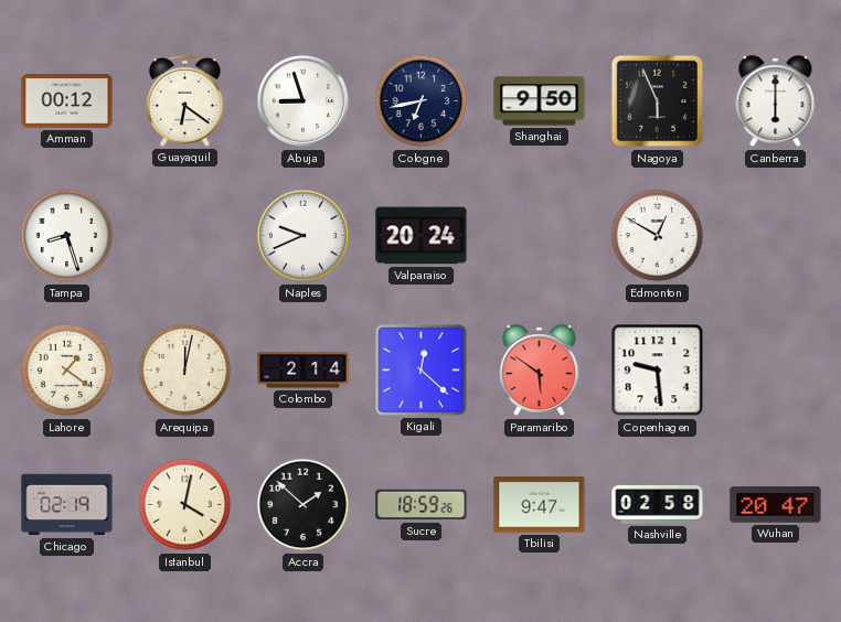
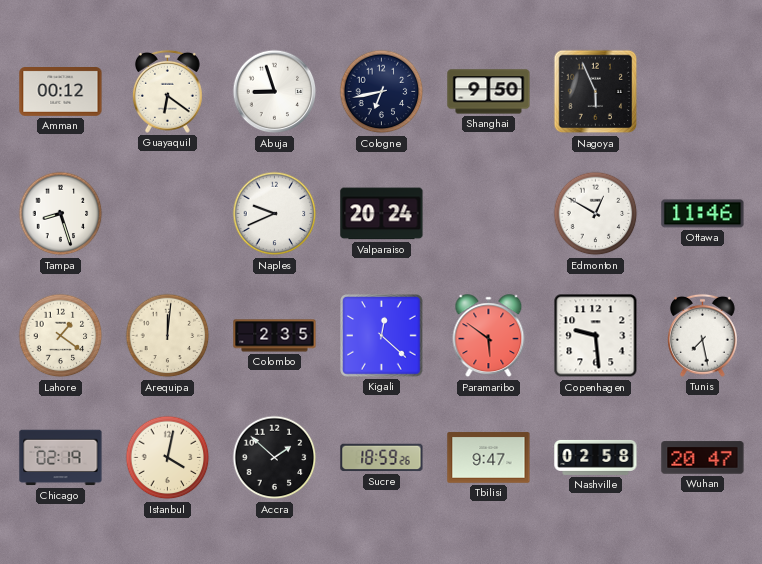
Canberra: 6:00 -> none
Ottawa: none -> 11:46
Arequipa: 12:02 -> 12:01
Colombo: 2:14 -> 2:35
Tunis: none -> 7:28
